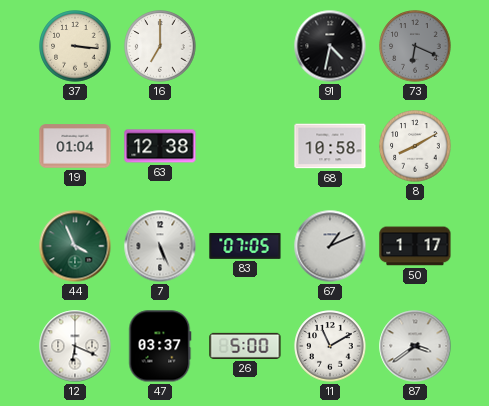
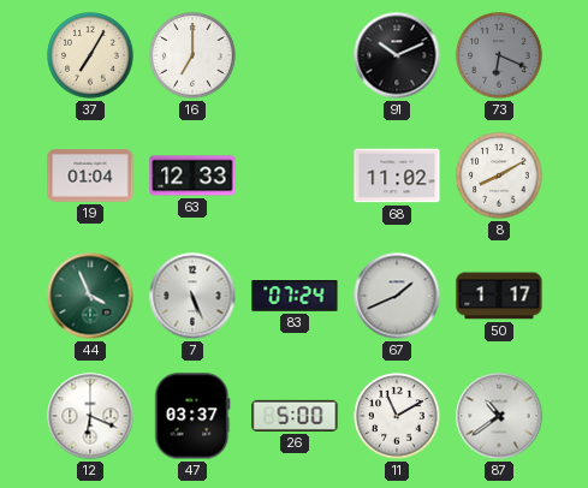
37: 3:16 -> 7:05
91: 4:32 -> 10:11
63: 12:38 -> 12:33
68: 10:58 -> 11:02
83: 07:05 -> 07:24
67: 1:11 -> 1:41
87: 3:39 -> 10:39
